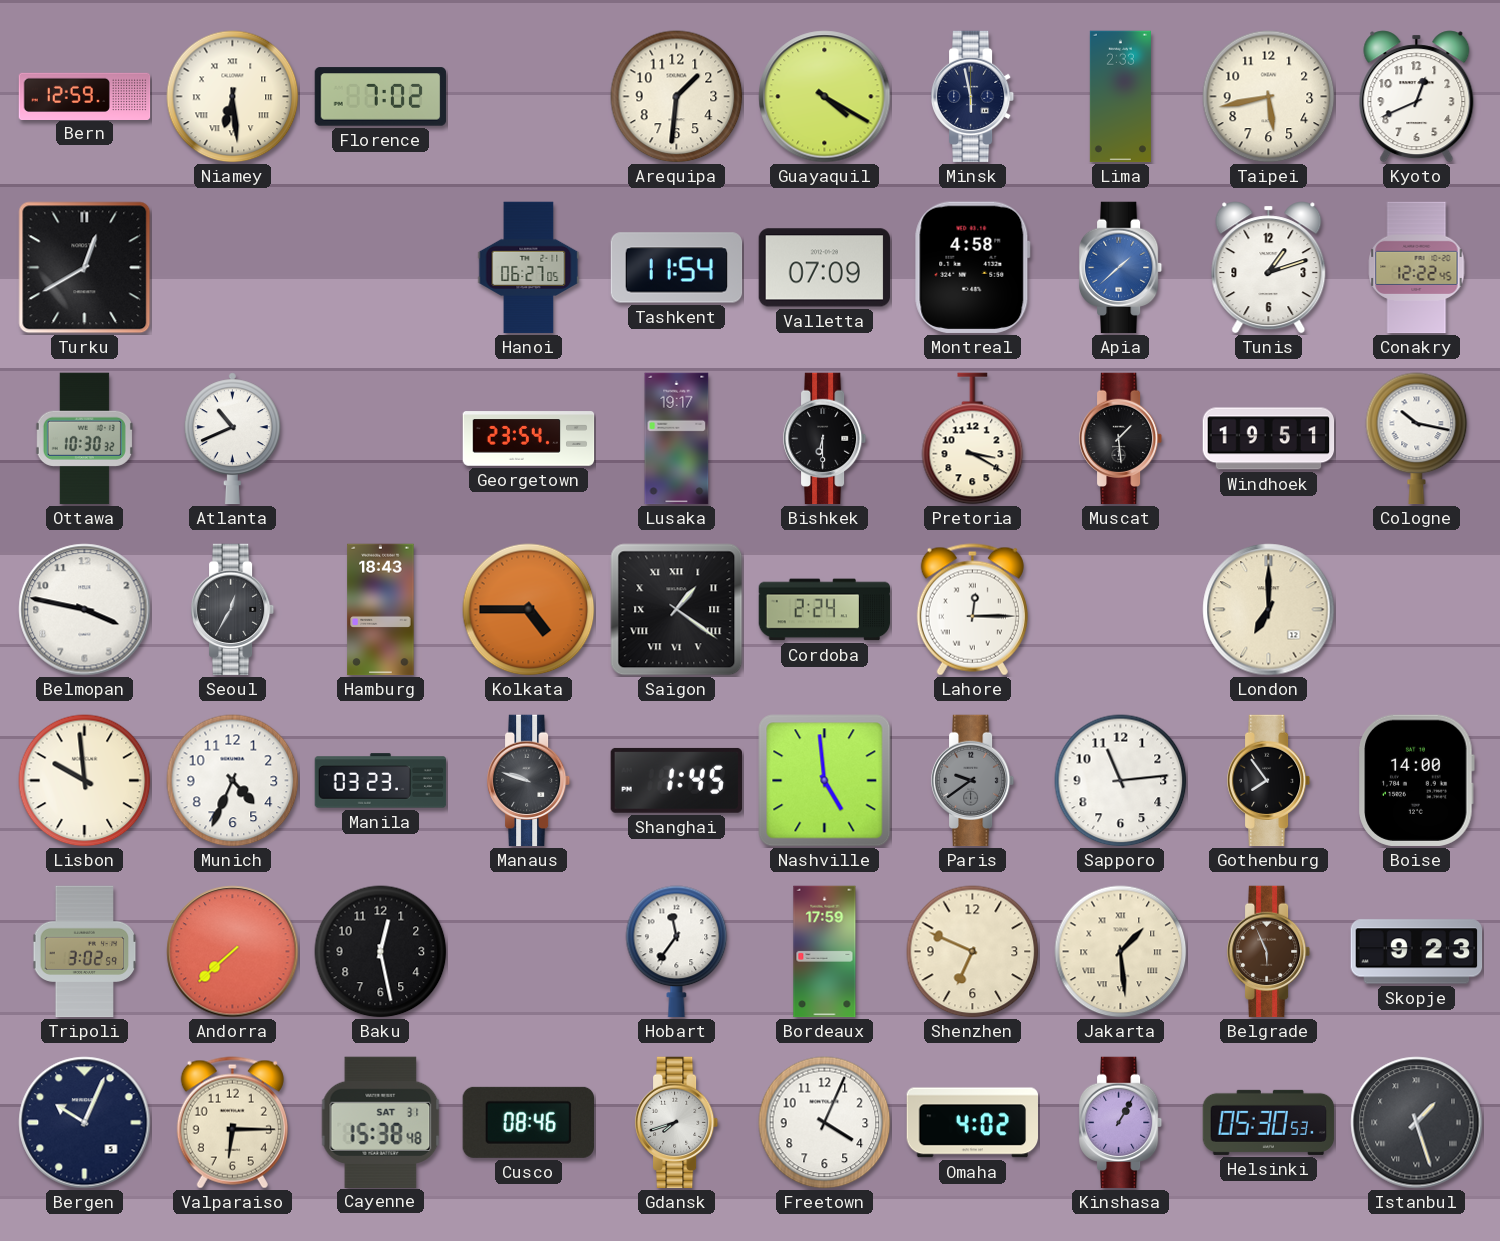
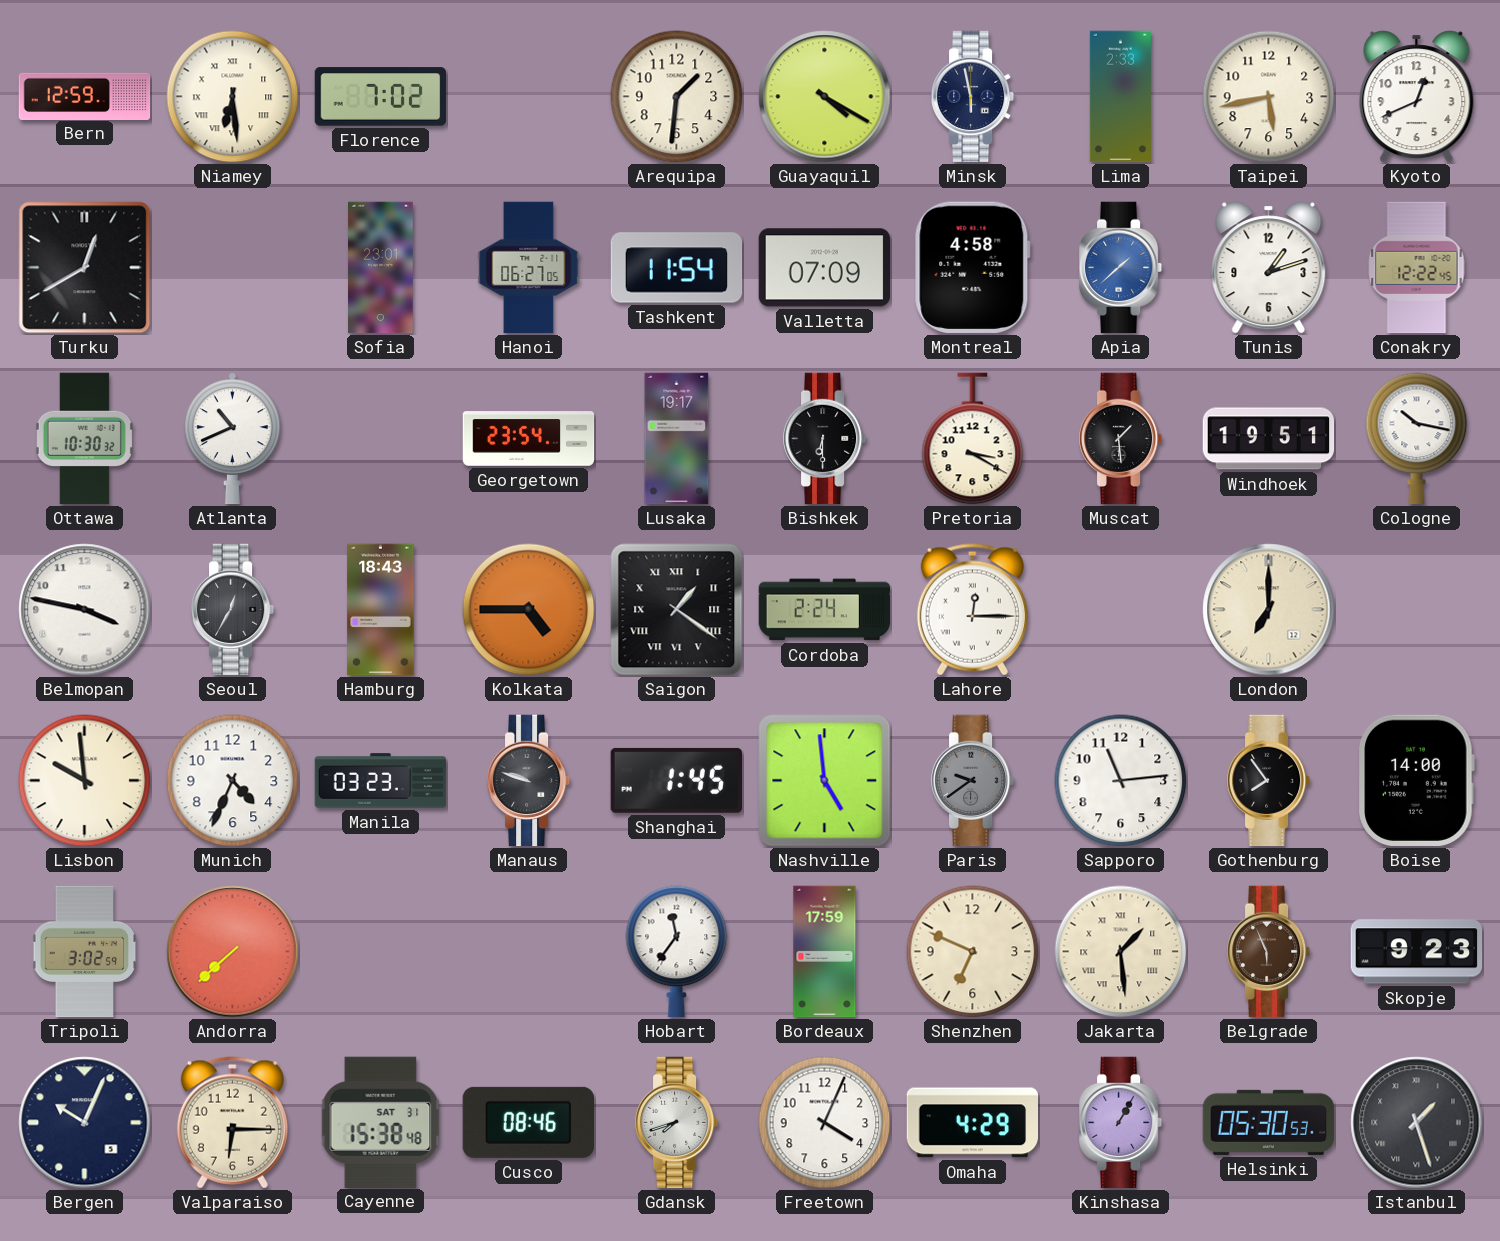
Sofia: none -> 23:01
Baku: 12:28 -> none
Omaha: 4:02 -> 4:29
